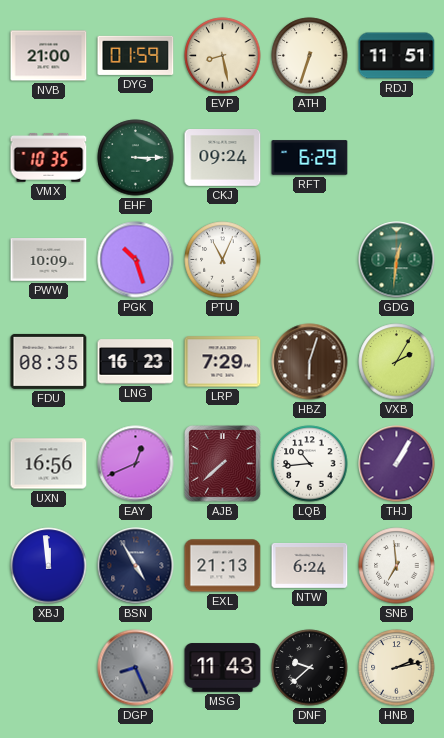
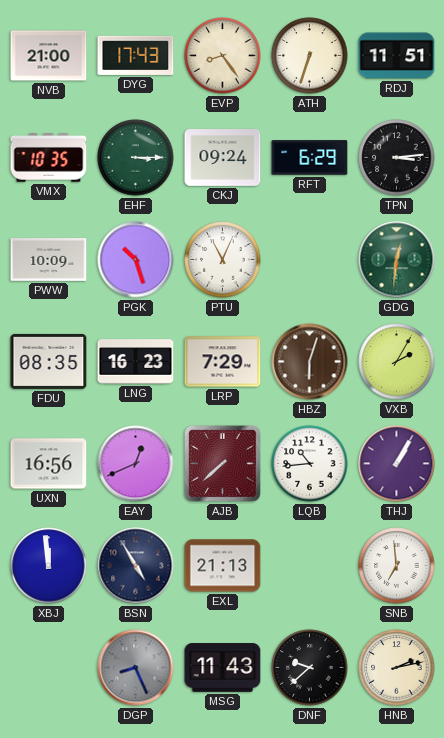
DYG: 01:59 -> 17:43
EVP: 8:28 -> 8:24
TPN: none -> 3:14
NTW: 6:24 -> none
